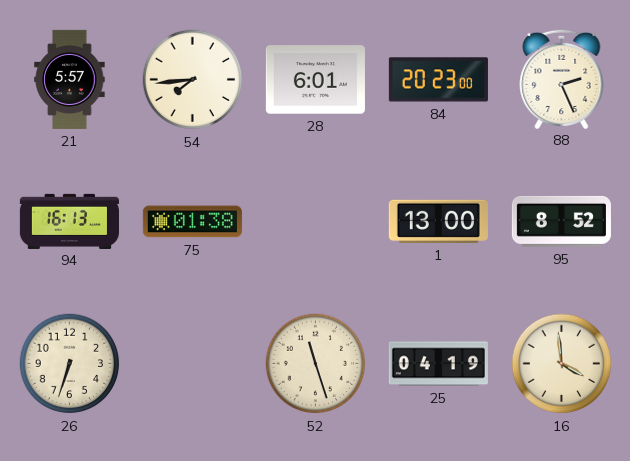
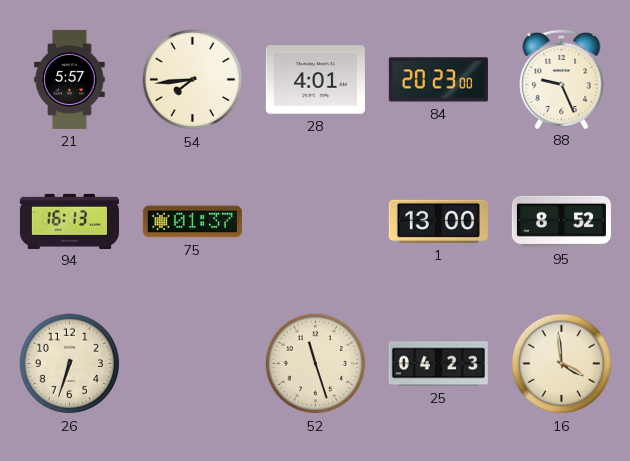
28: 6:01 -> 4:01
88: 2:26 -> 9:26
75: 01:38 -> 01:37
25: 04:19 -> 04:23
